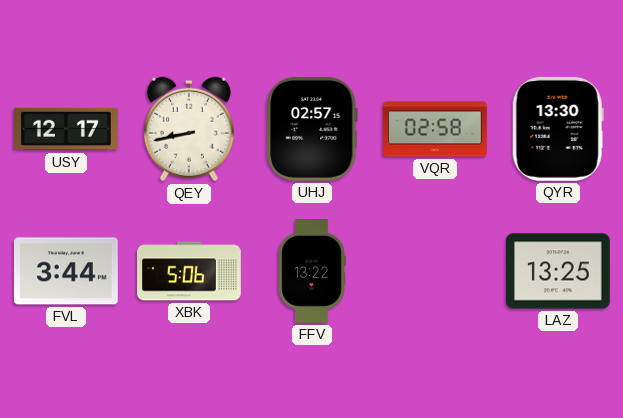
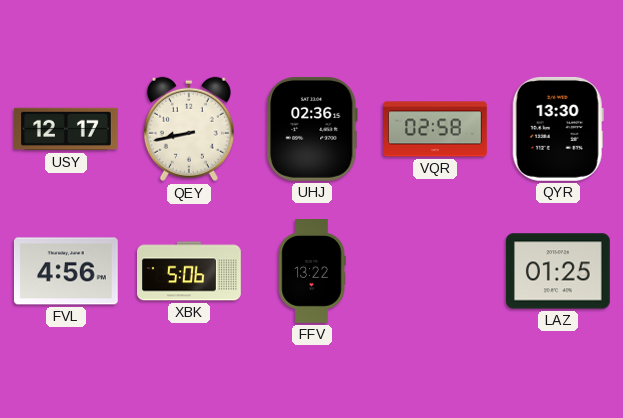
UHJ: 02:57 -> 02:36
FVL: 3:44 -> 4:56
LAZ: 13:25 -> 01:25
